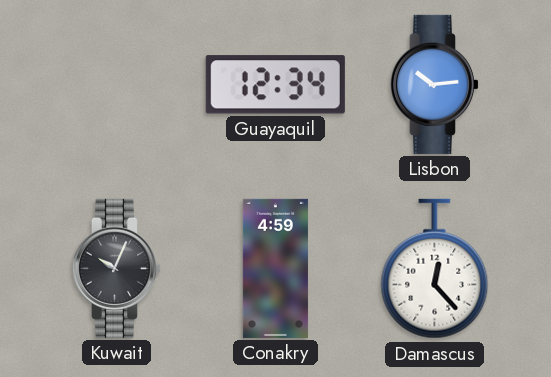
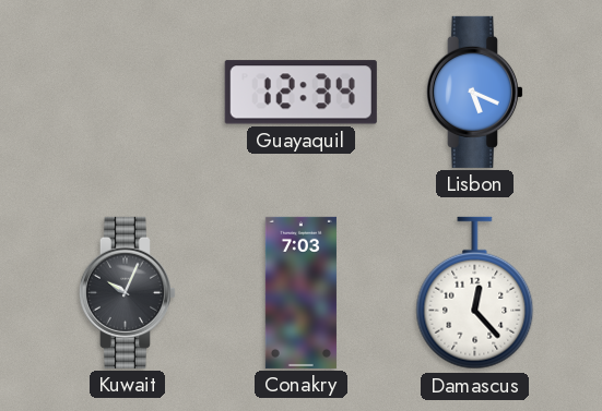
Lisbon: 10:14 -> 5:19
Conakry: 4:59 -> 7:03
